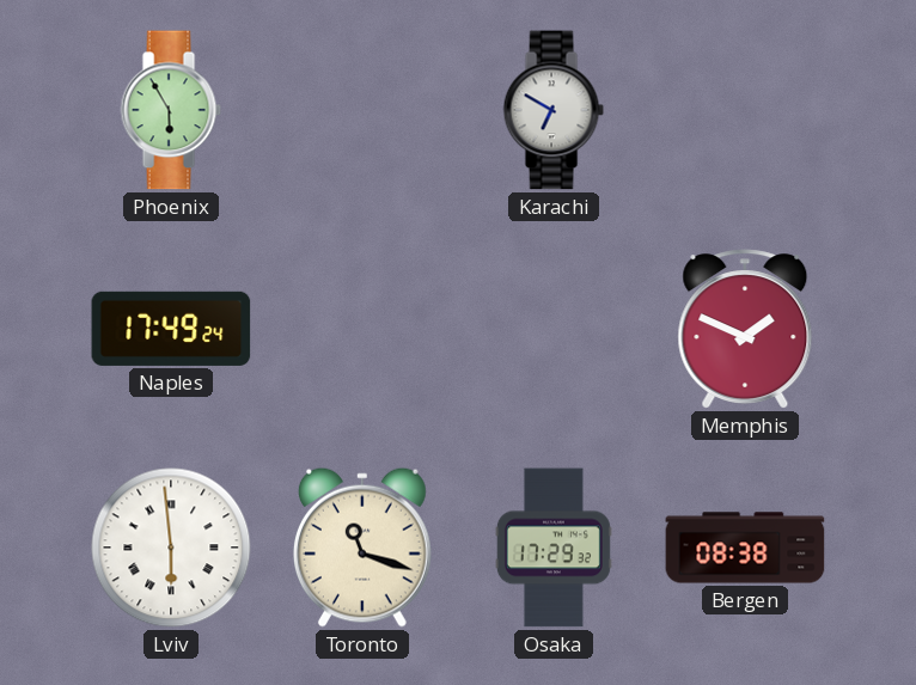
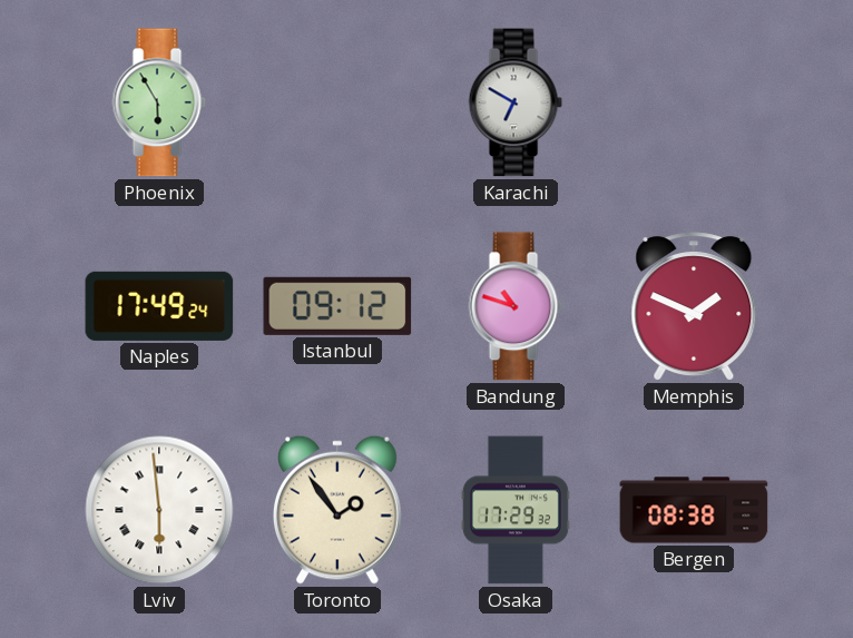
Istanbul: none -> 09:12
Bandung: none -> 10:48
Toronto: 11:18 -> 1:54
